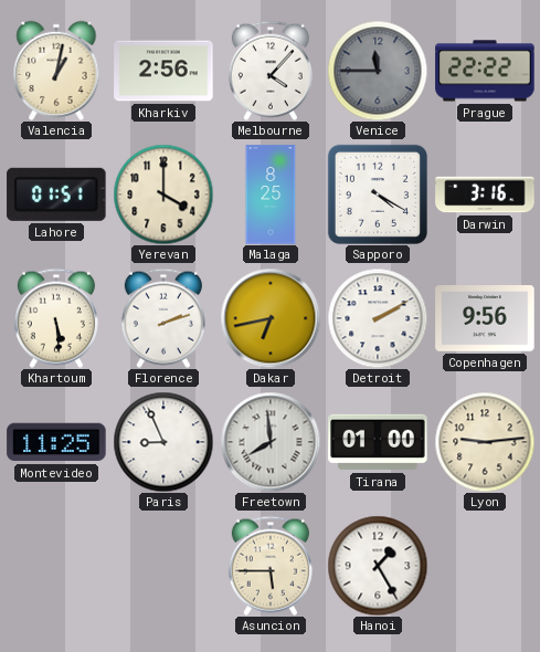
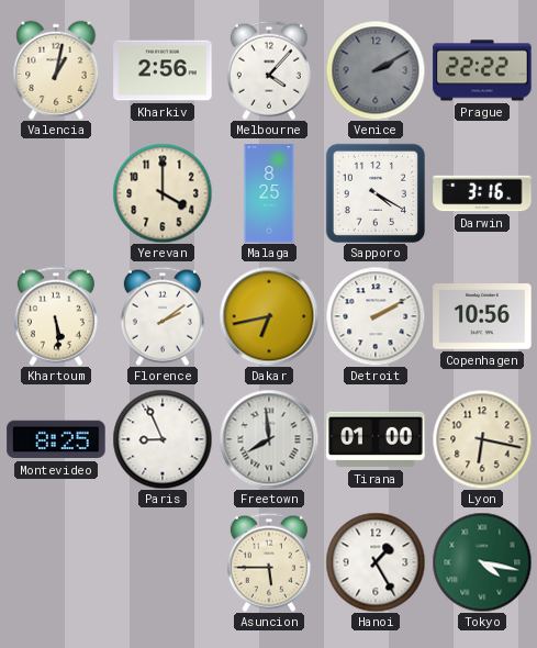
Venice: 11:45 -> 2:10
Lahore: 01:51 -> none
Florence: 2:12 -> 2:09
Copenhagen: 9:56 -> 10:56
Montevideo: 11:25 -> 8:25
Lyon: 9:14 -> 6:17
Tokyo: none -> 4:17
